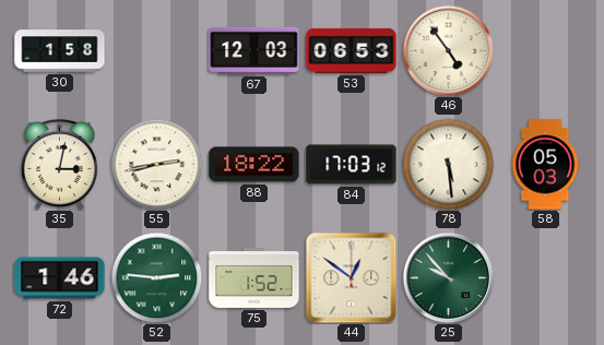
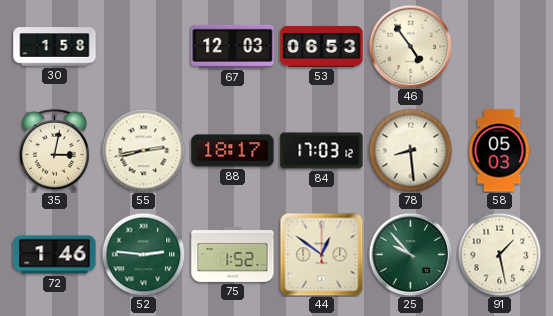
88: 18:22 -> 18:17
78: 5:29 -> 8:29
91: none -> 1:28
